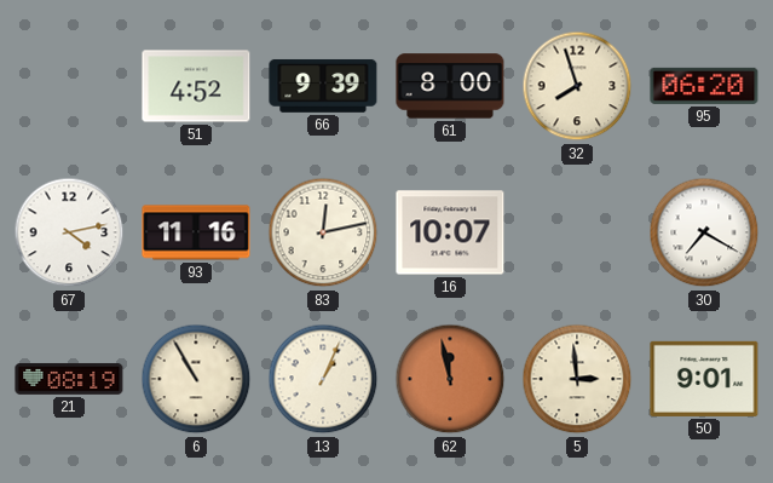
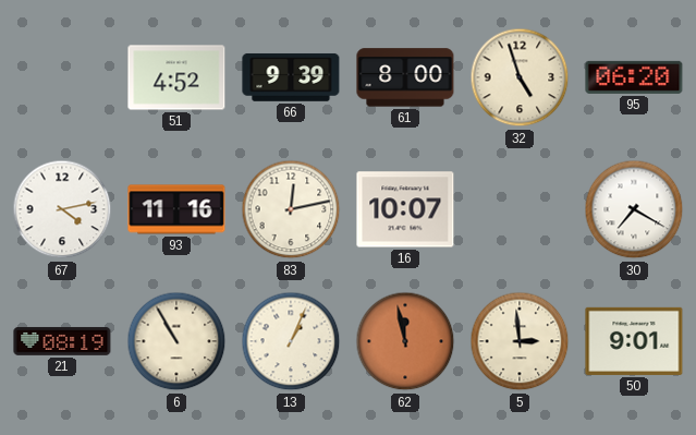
32: 7:57 -> 4:57
